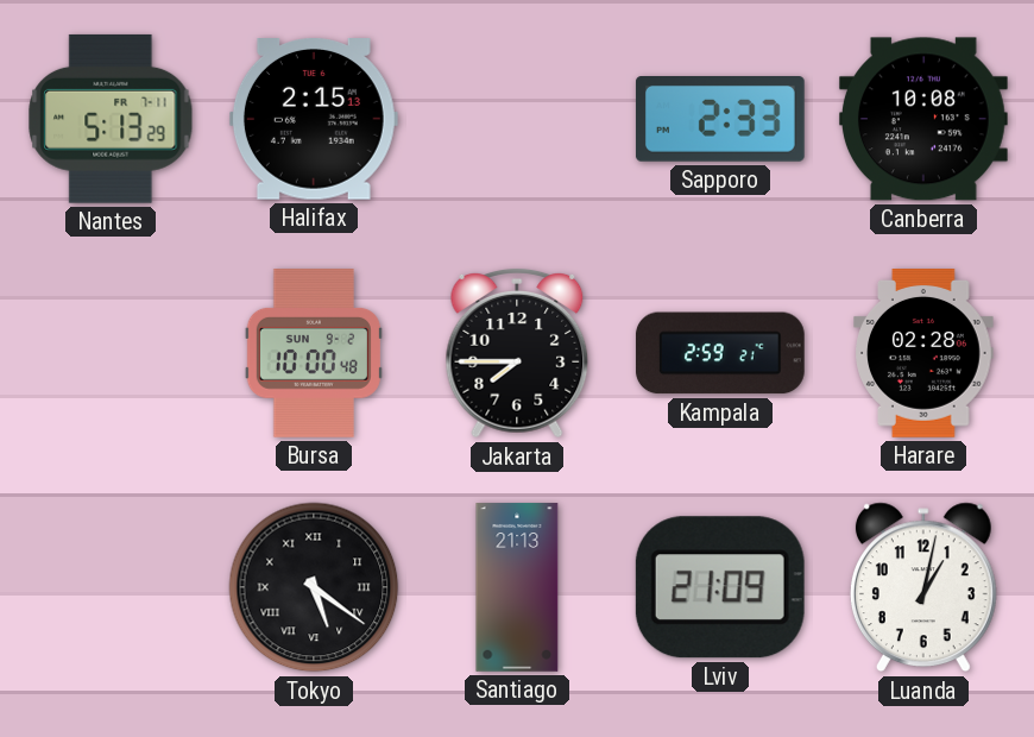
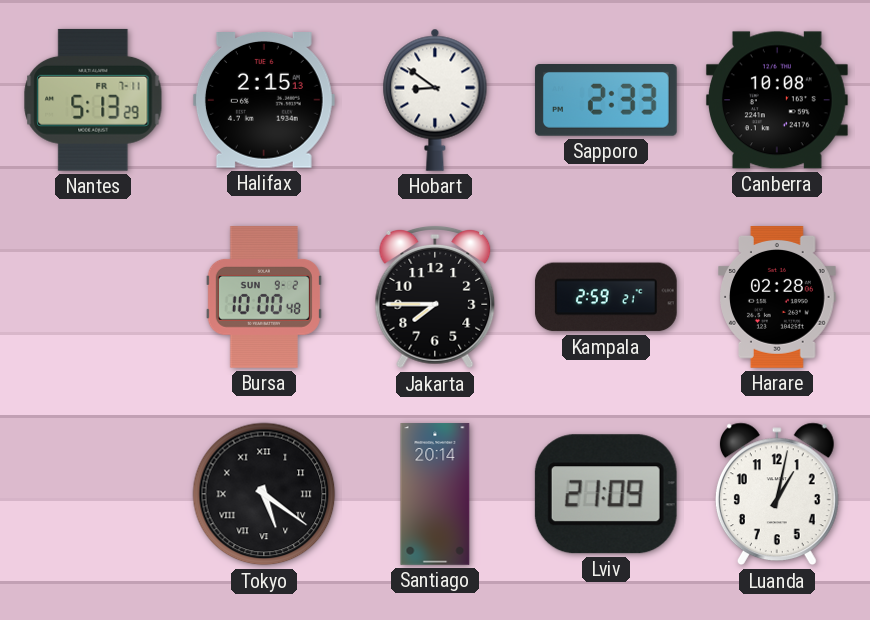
Hobart: none -> 8:51
Santiago: 21:13 -> 20:14
